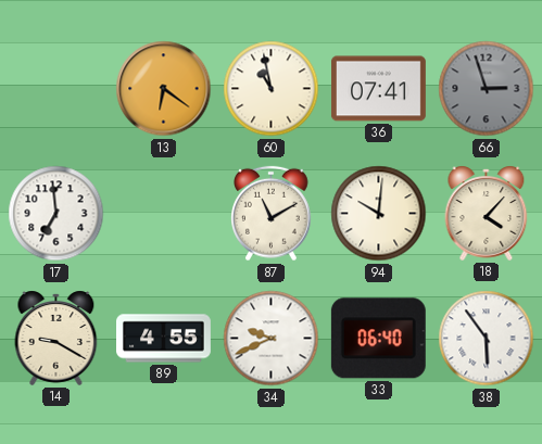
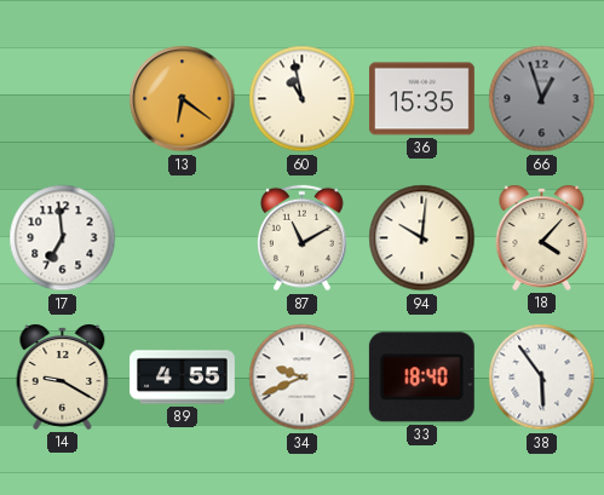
36: 07:41 -> 15:35
66: 2:57 -> 12:57
33: 06:40 -> 18:40
